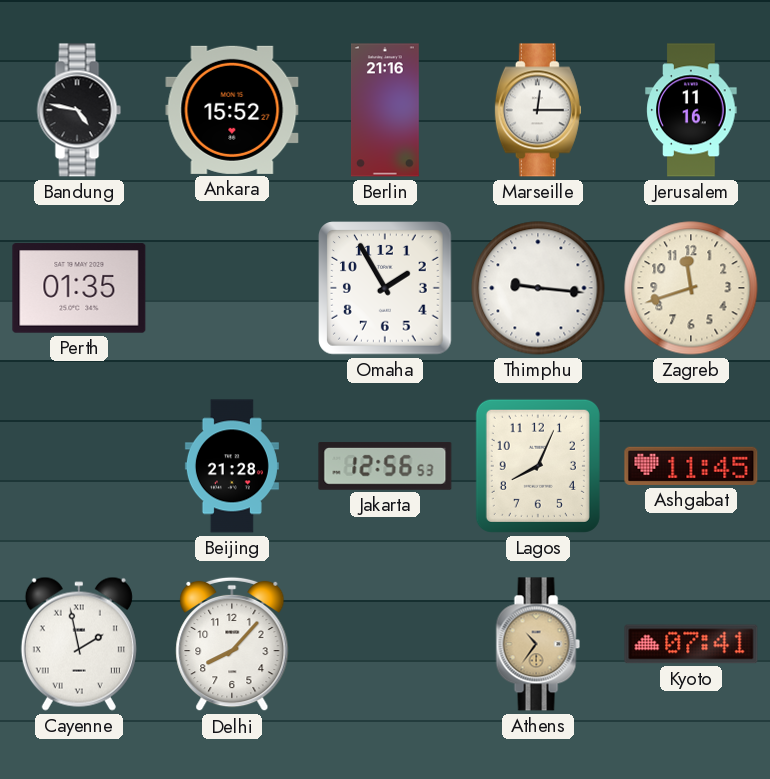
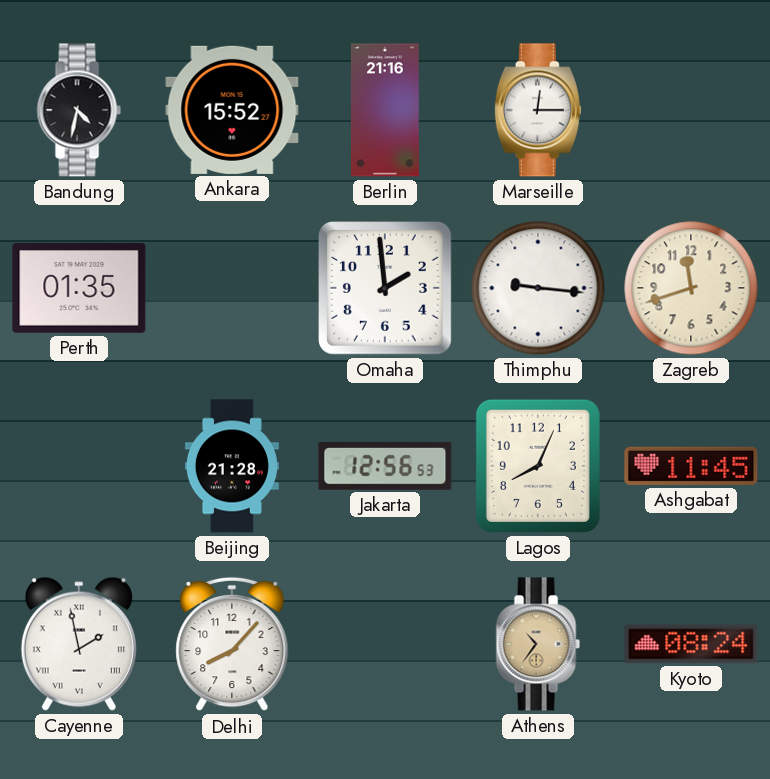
Bandung: 4:47 -> 4:32
Jerusalem: 11:16 -> none
Omaha: 1:55 -> 1:59
Kyoto: 07:41 -> 08:24
